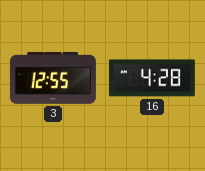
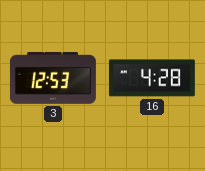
3: 12:55 -> 12:53
